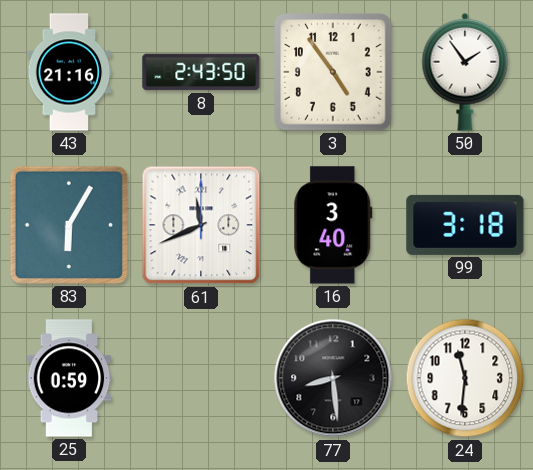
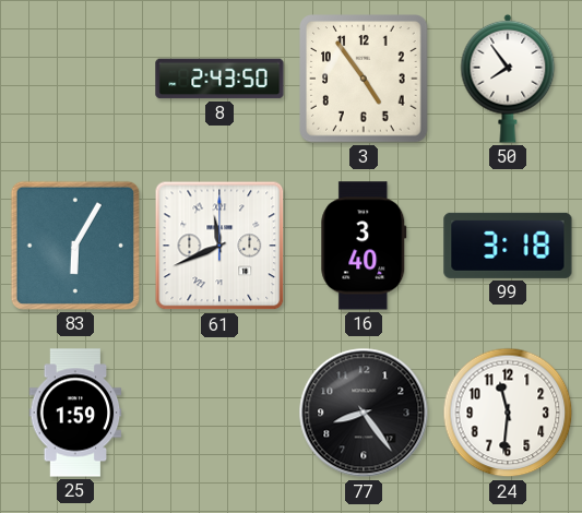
43: 21:16 -> none
50: 1:54 -> 7:54
25: 0:59 -> 1:59
77: 8:29 -> 8:24
